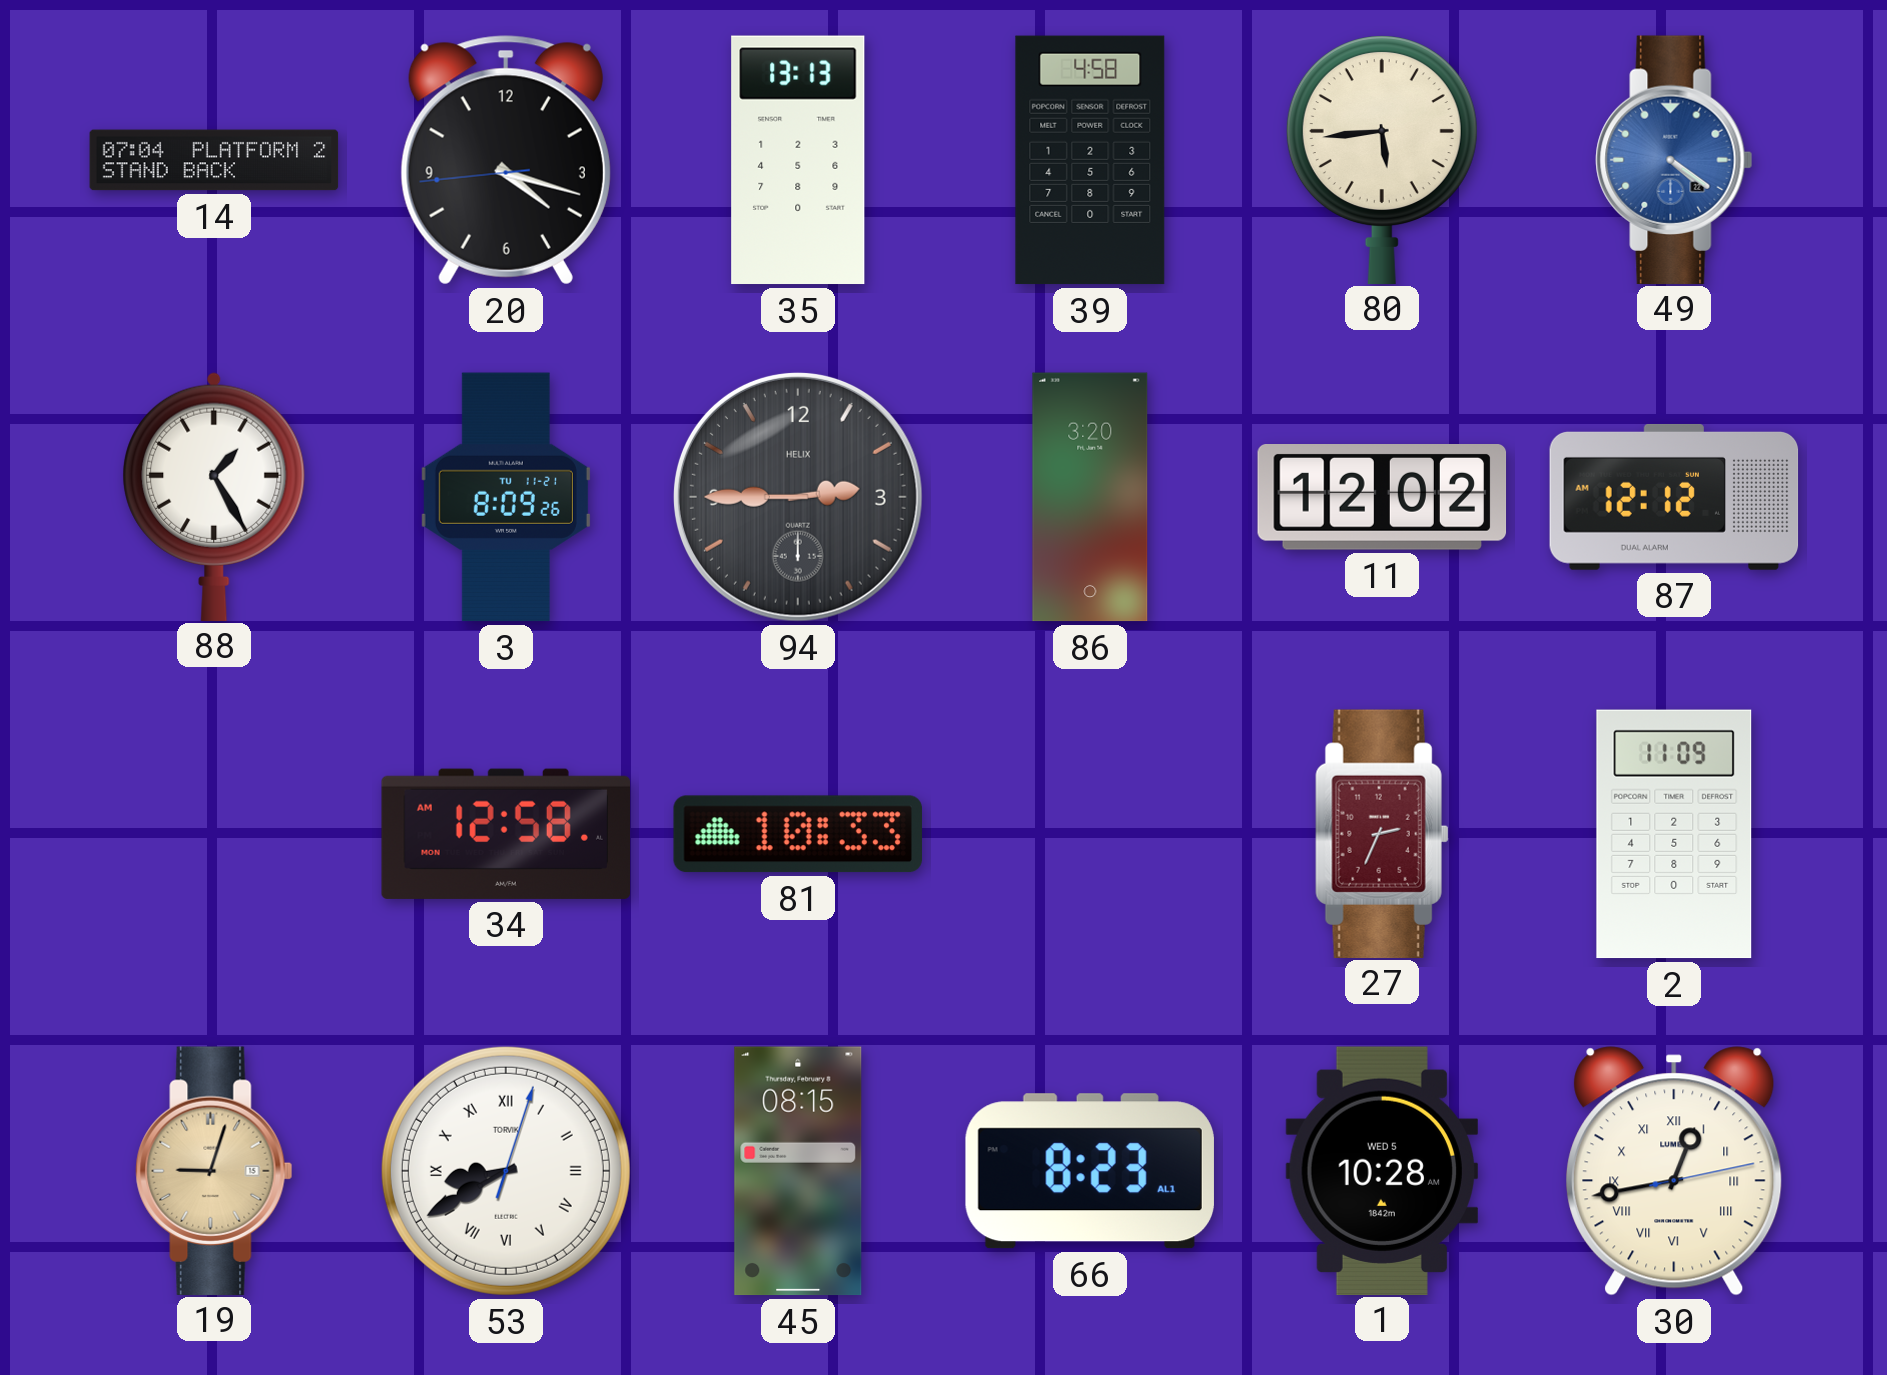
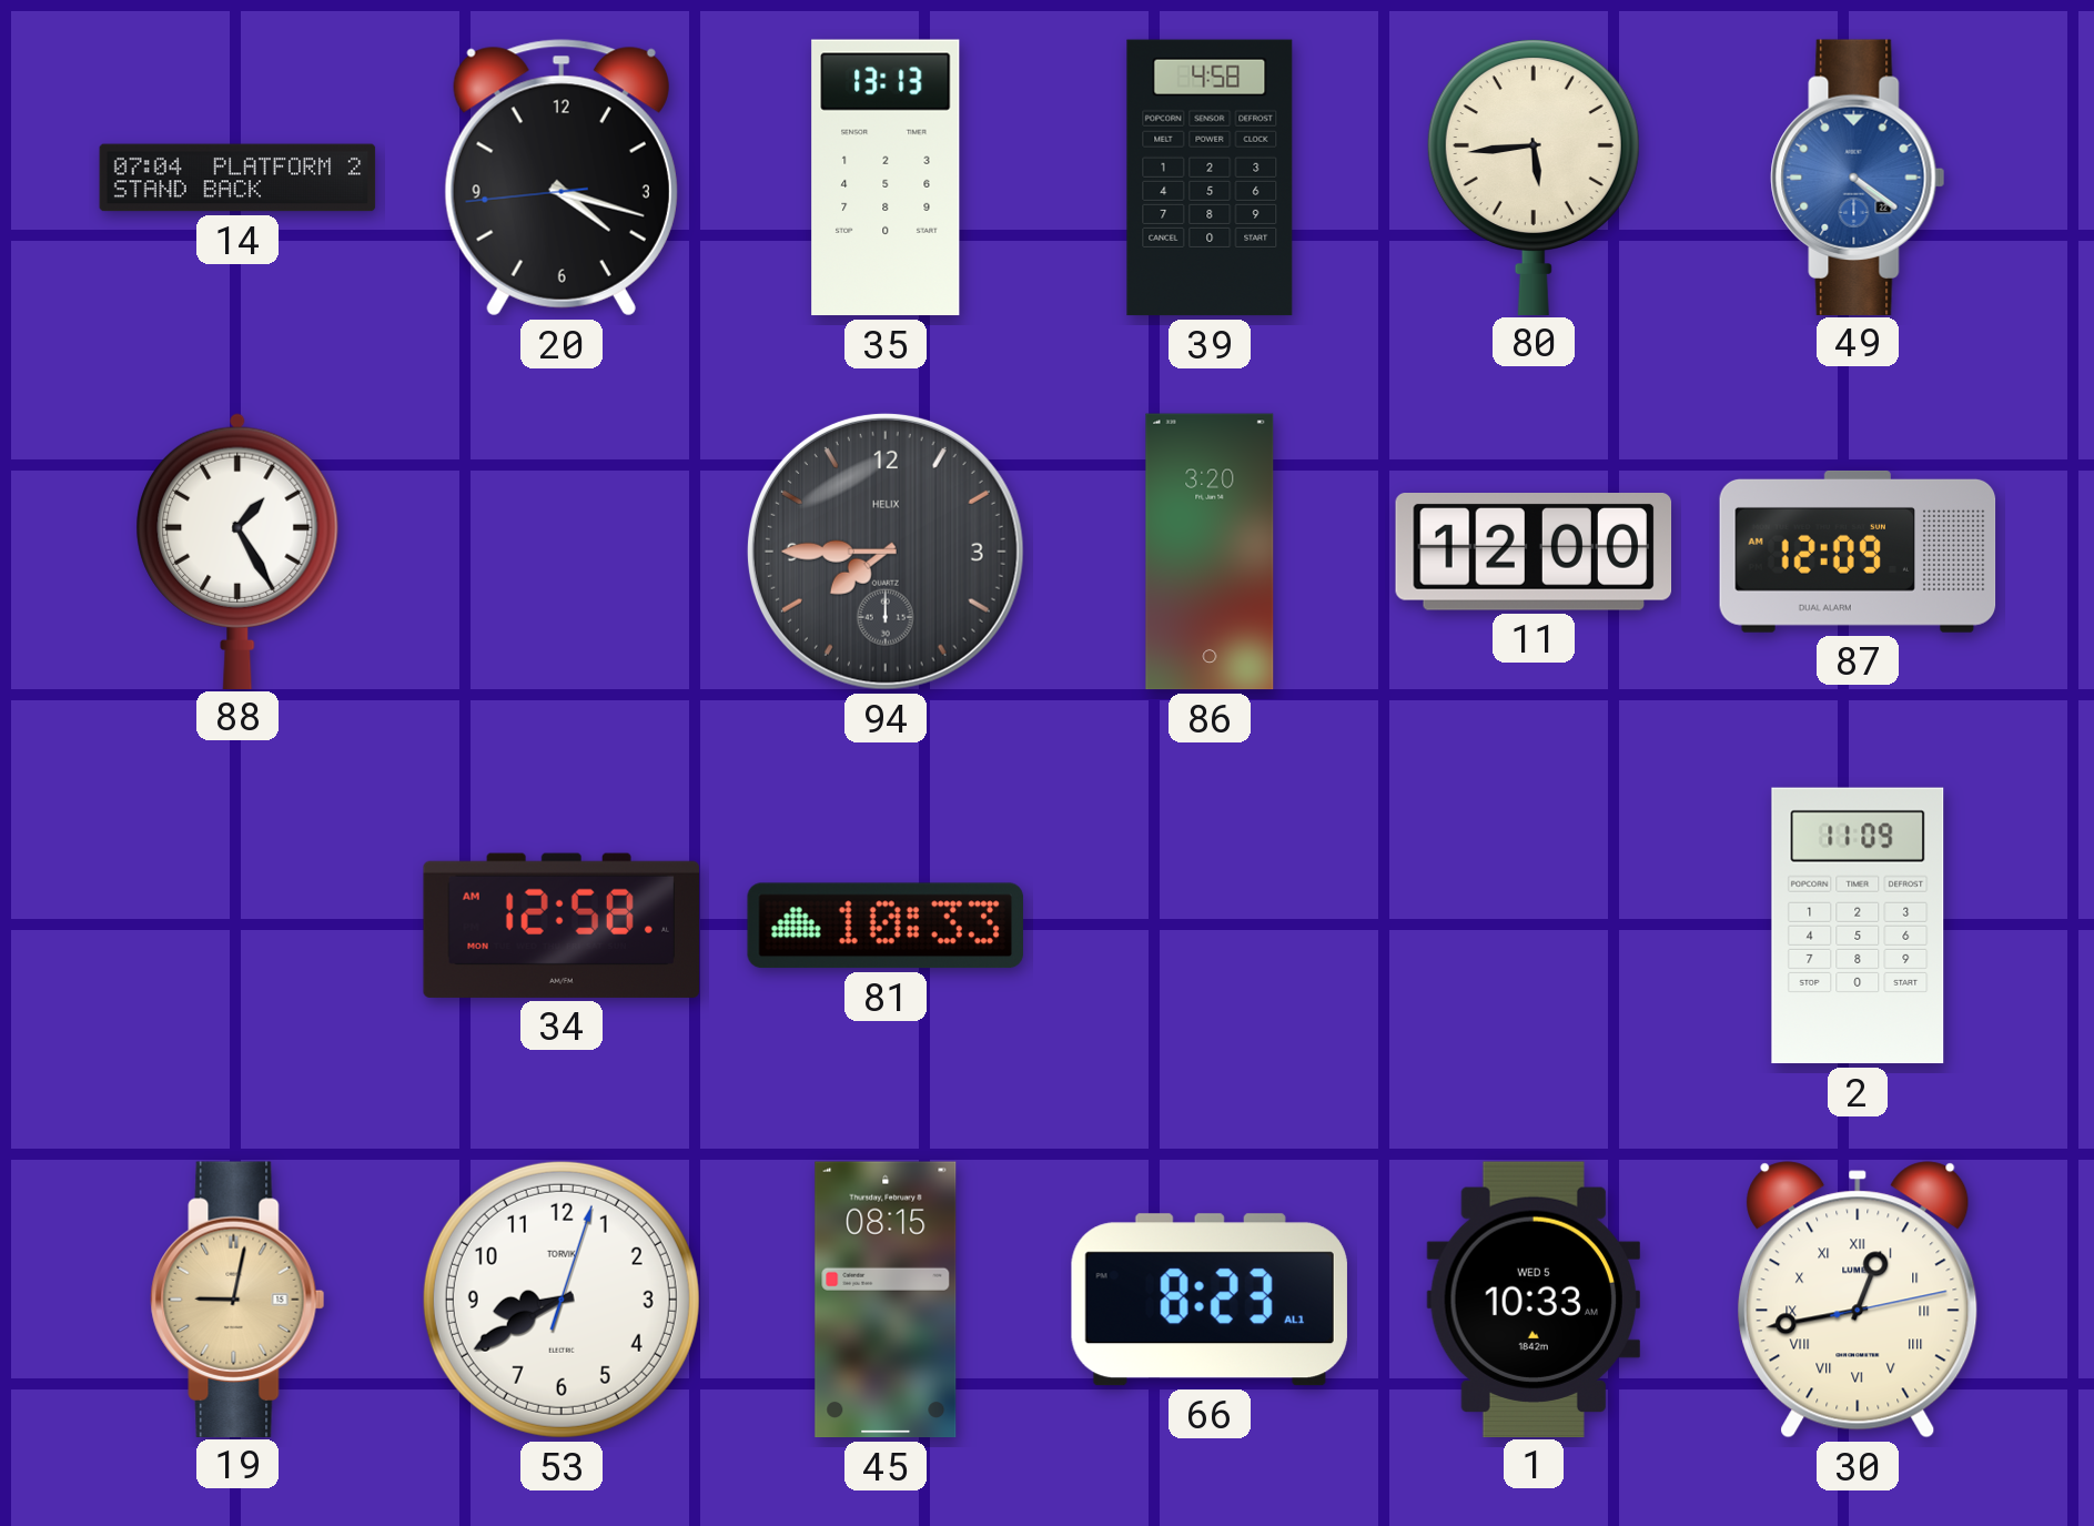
3: 8:09 -> none
94: 2:45 -> 7:45
11: 12:02 -> 12:00
87: 12:12 -> 12:09
27: 2:34 -> none
19: 9:03 -> 9:02
53 numerals: Roman -> Arabic
1: 10:28 -> 10:33
